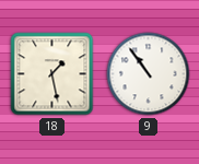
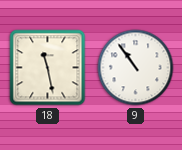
18: 1:28 -> 11:28
